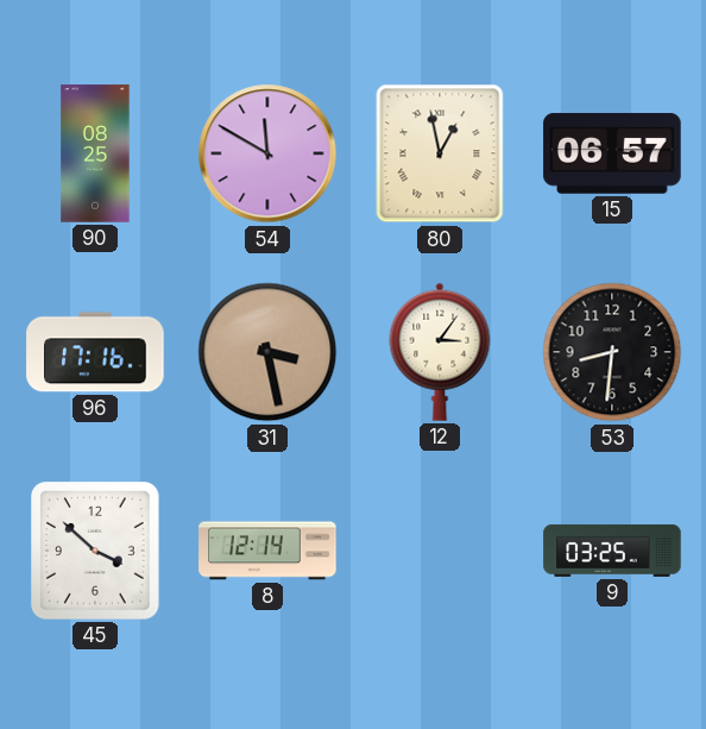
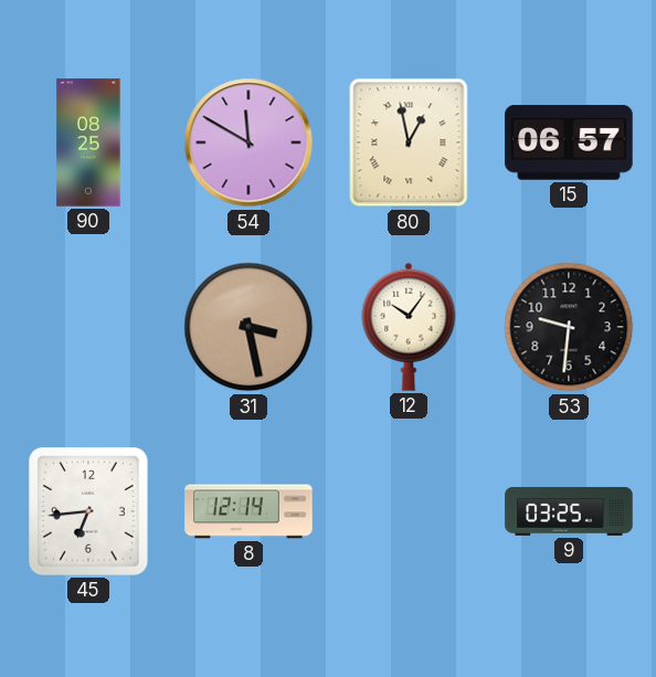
96: 17:16 -> none
12: 3:06 -> 10:06
53: 8:31 -> 9:31
45: 3:52 -> 6:44
